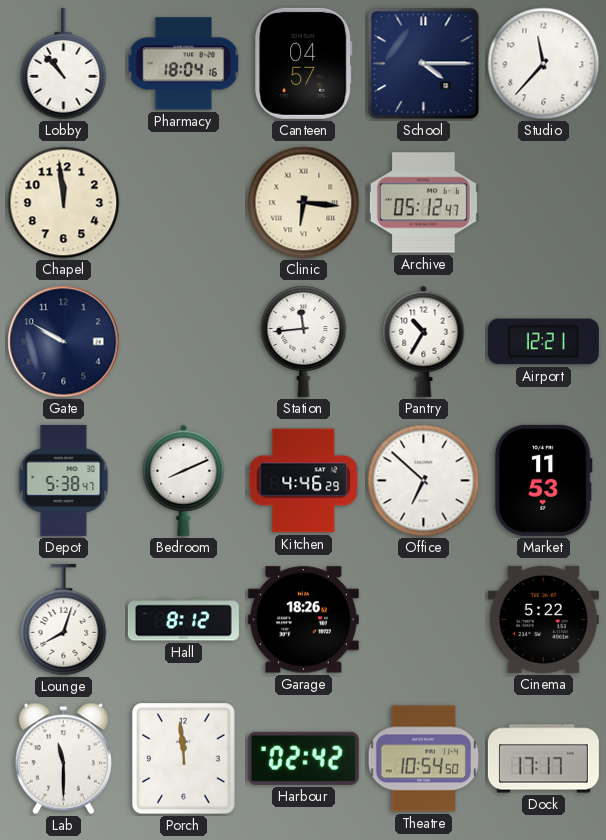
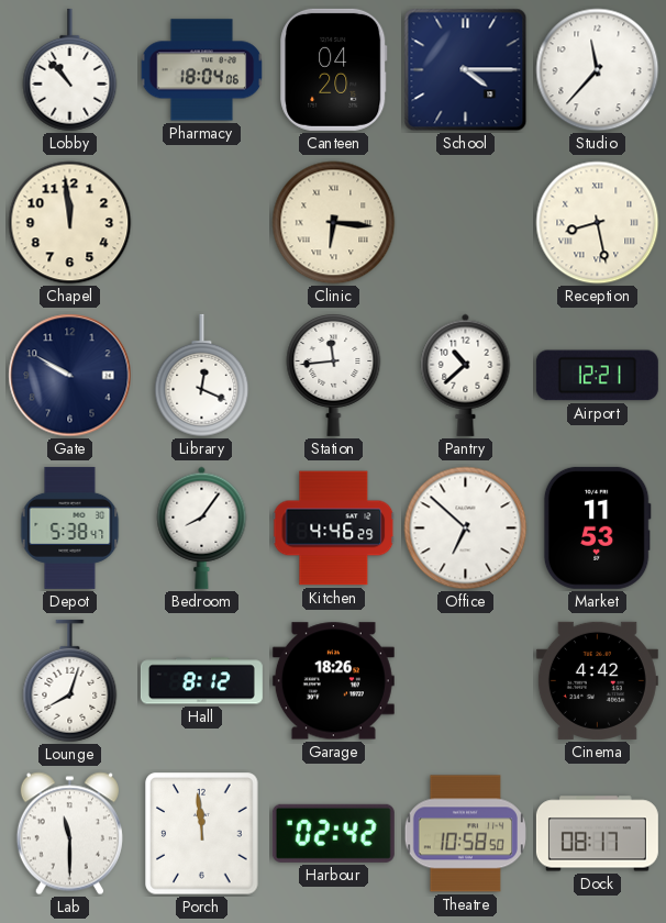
Pharmacy: 18:04:16 -> 18:04:06
Canteen: 04:57 -> 04:20
Archive: 05:12 -> none
Reception: none -> 8:28
Library: none -> 12:19
Pantry: 10:35 -> 10:38
Bedroom: 8:11 -> 8:06
Cinema: 5:22 -> 4:42
Theatre: 10:54 -> 10:58
Dock: 17:17 -> 08:17
